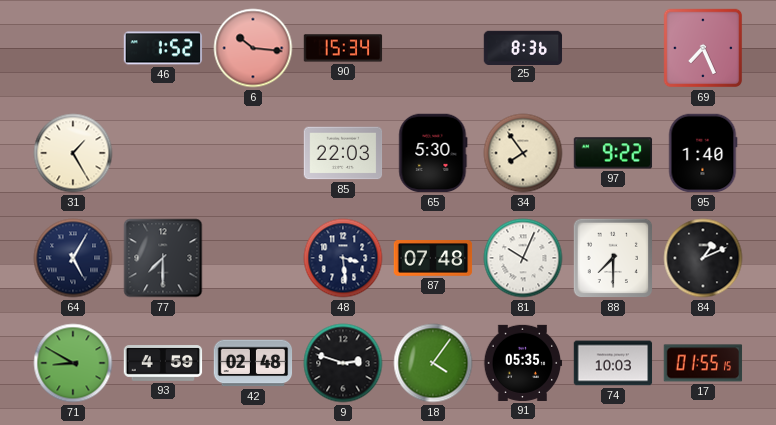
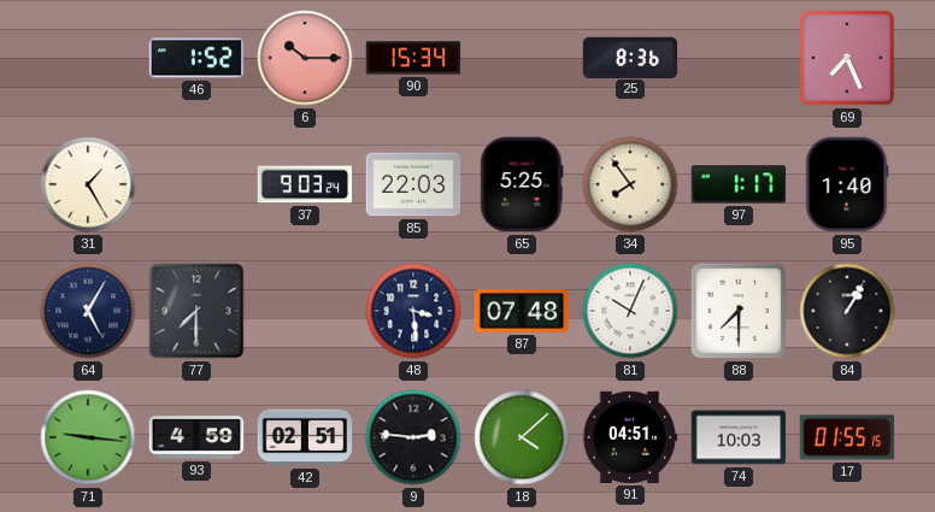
6: 10:16 -> 10:15
37: none -> 9:03
65: 5:30 -> 5:25
97: 9:22 -> 1:17
84: 1:11 -> 1:05
71: 8:50 -> 9:16
42: 02:48 -> 02:51
9: 2:48 -> 2:46
18: 4:06 -> 4:08
91: 05:35 -> 04:51
